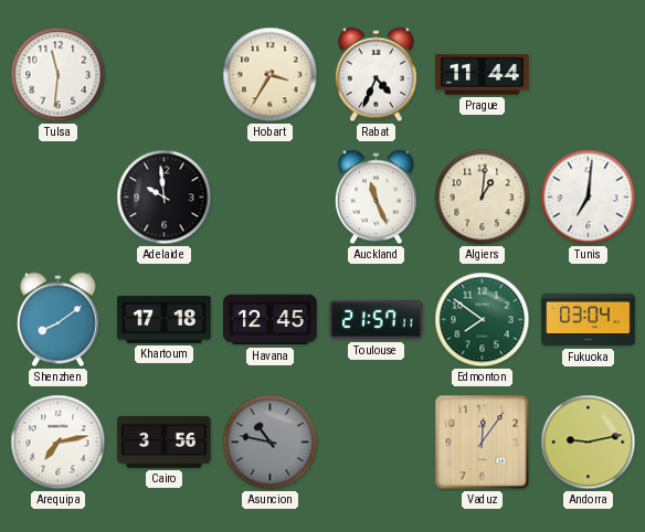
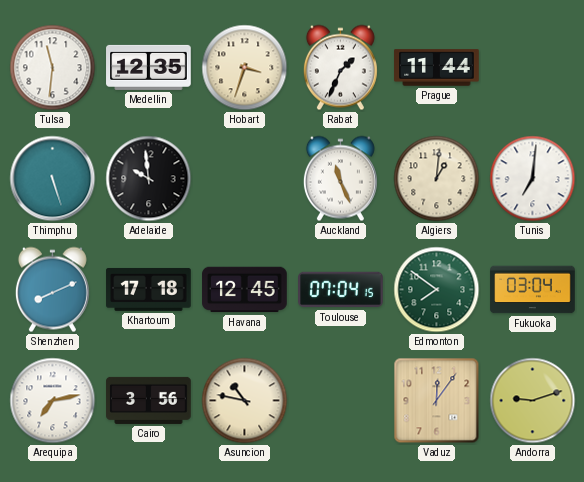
Medellin: none -> 12:35
Hobart: 3:35 -> 3:33
Rabat: 4:34 -> 1:34
Thimphu: none -> 5:27
Shenzhen: 8:09 -> 8:11
Toulouse: 21:57 -> 07:04
Asuncion dial: grey -> cream
Andorra: 9:13 -> 9:12
